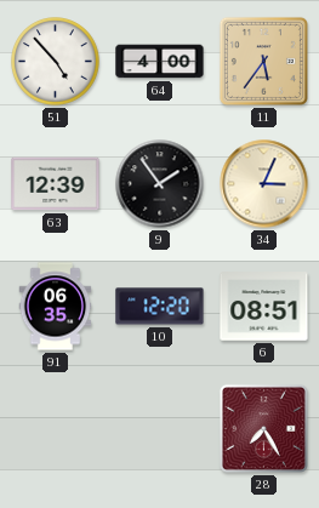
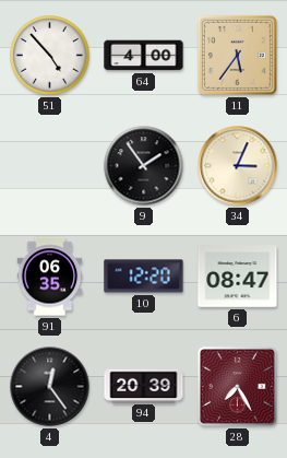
63: 12:39 -> none
6: 08:51 -> 08:47
4: none -> 12:24
94: none -> 20:39
